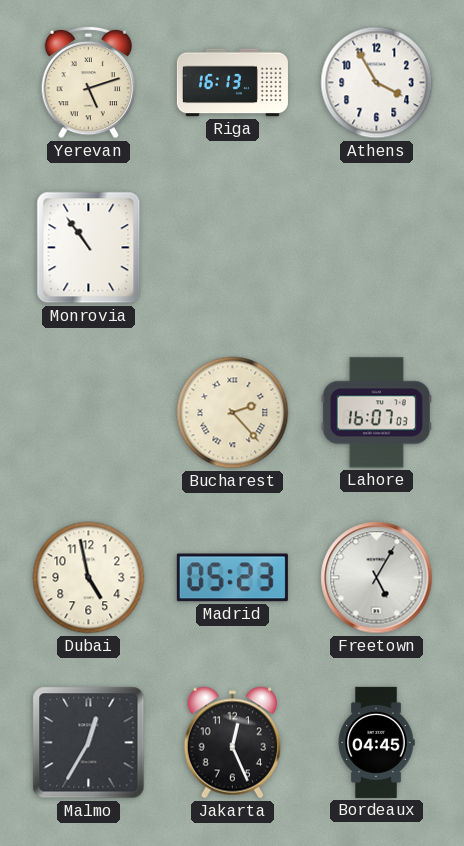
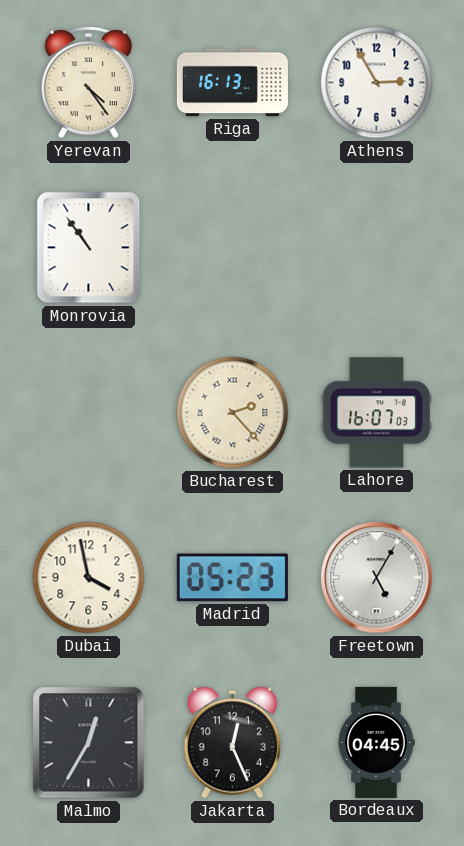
Yerevan: 5:12 -> 4:24
Athens: 3:55 -> 2:55
Dubai: 4:58 -> 3:58
